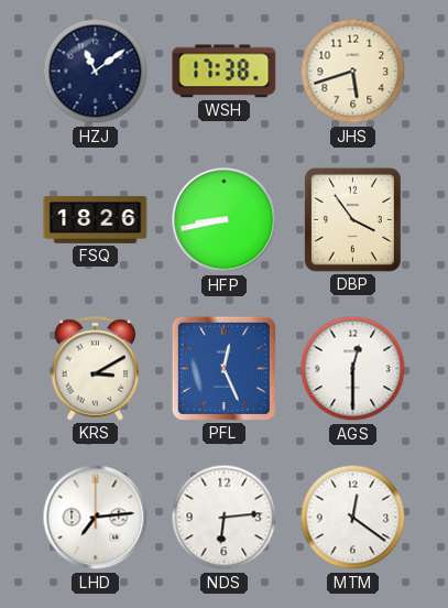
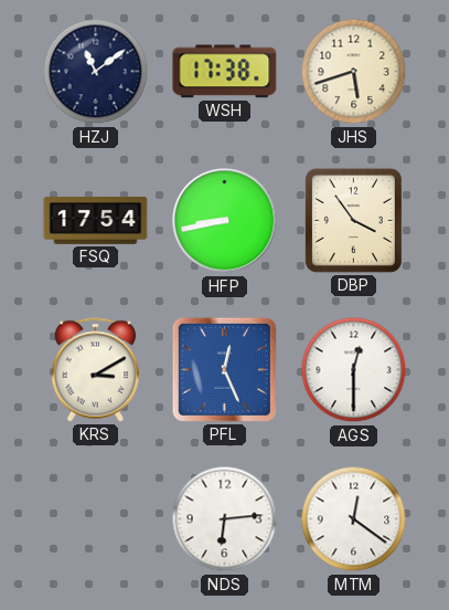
FSQ: 18:26 -> 17:54
LHD: 7:14 -> none
